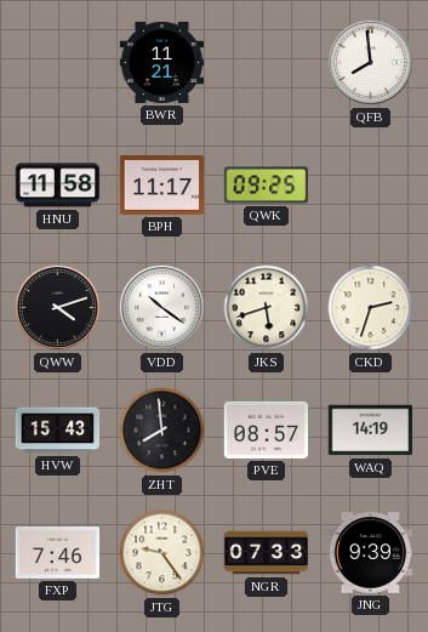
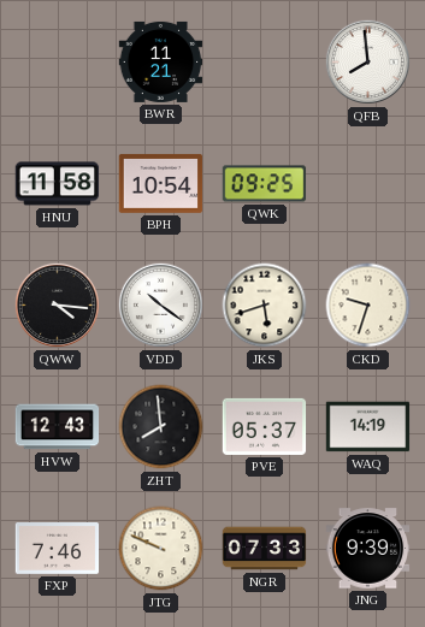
BPH: 11:17 -> 10:54
QWW: 4:12 -> 4:16
CKD: 2:33 -> 9:33
HVW: 15:43 -> 12:43
PVE: 08:57 -> 05:37
JTG: 9:24 -> 9:49
